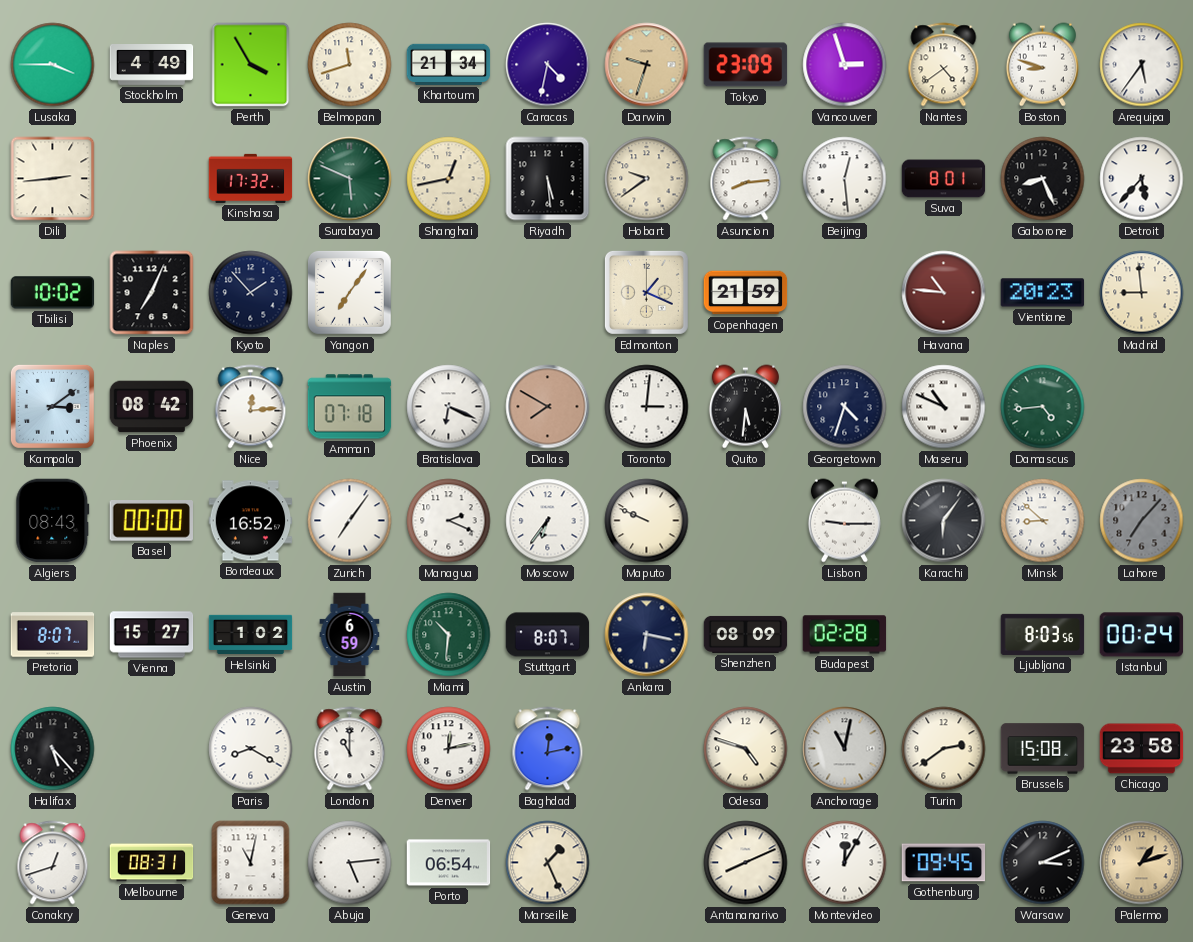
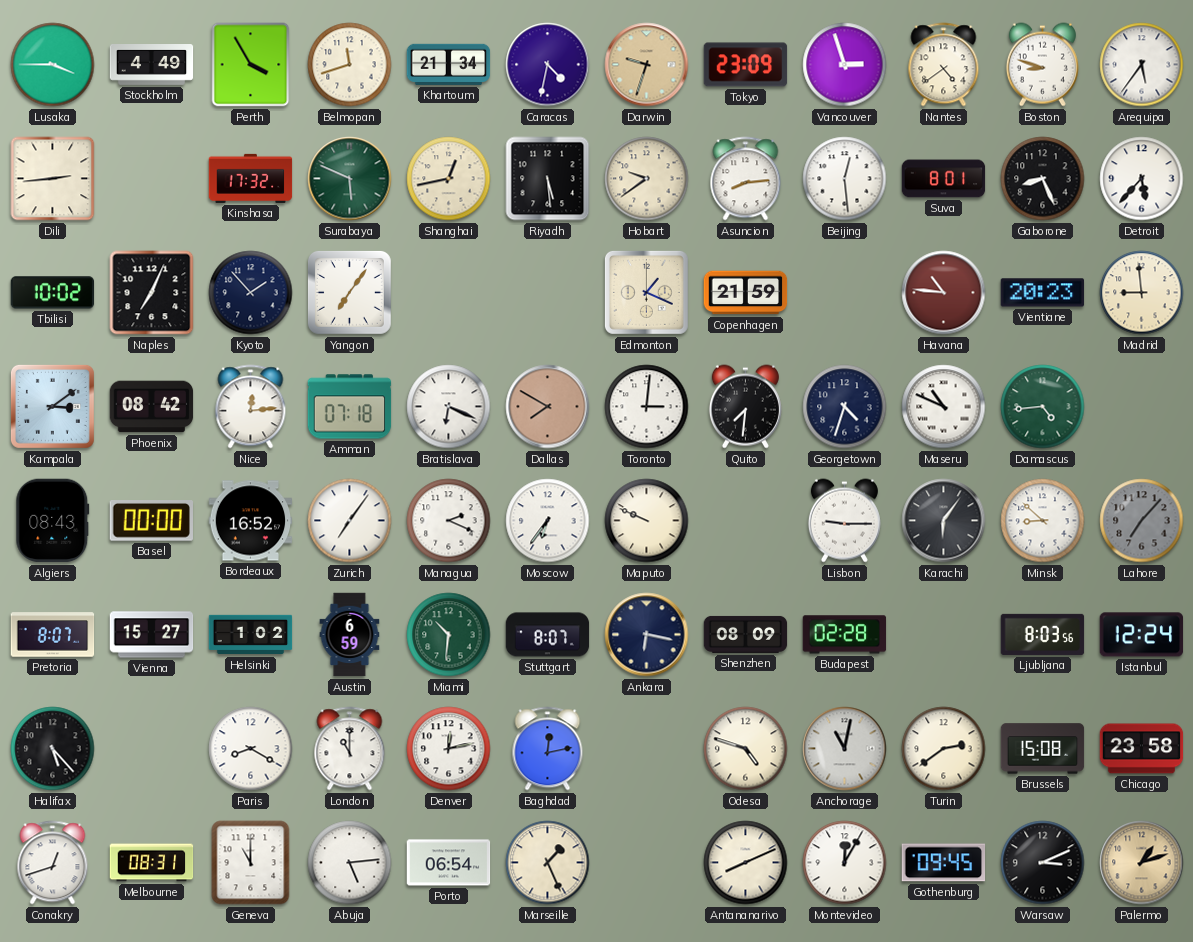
Quito: 5:31 -> 7:31
Istanbul: 00:24 -> 12:24
Geneva: 11:02 -> 11:00
